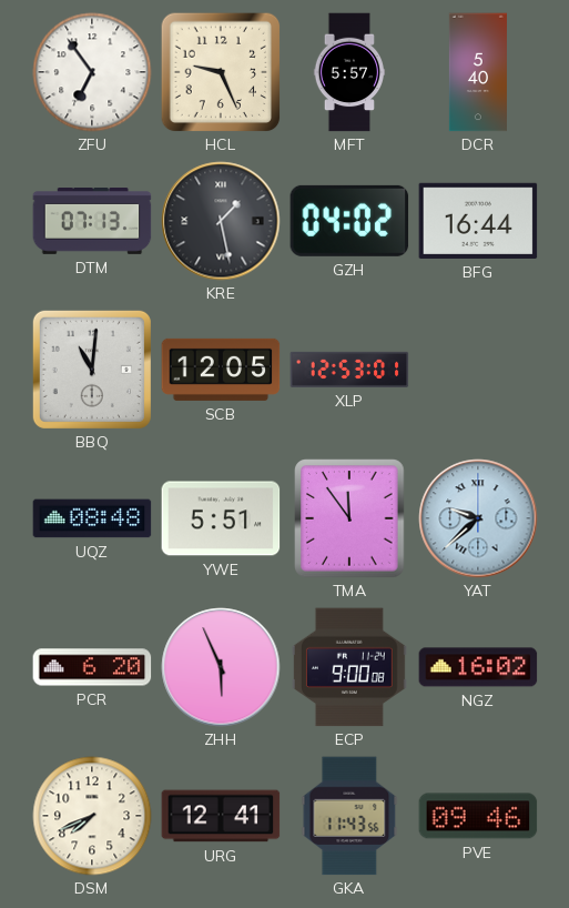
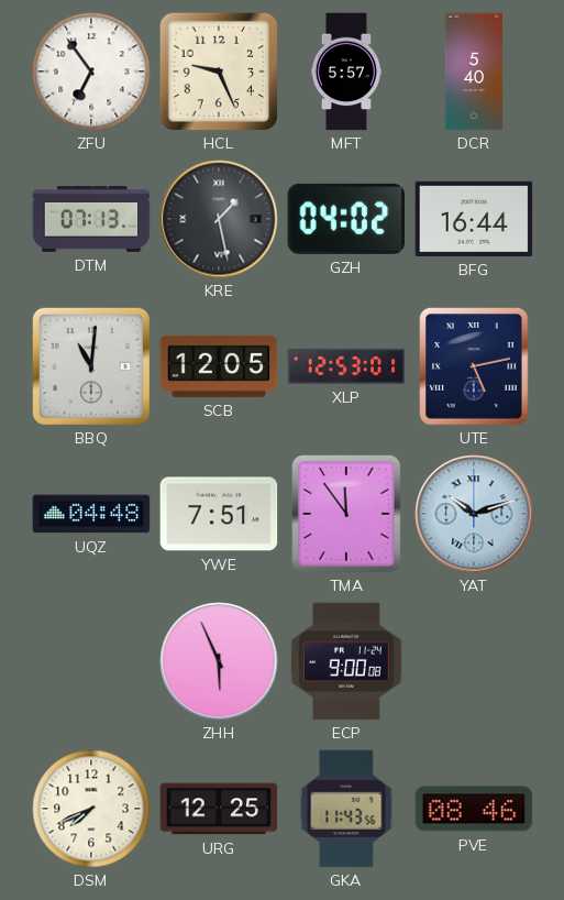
UTE: none -> 5:13
UQZ: 08:48 -> 04:48
YWE: 5:51 -> 7:51
YAT: 9:38 -> 10:12
PCR: 6:20 -> none
NGZ: 16:02 -> none
URG: 12:41 -> 12:25
PVE: 09:46 -> 08:46
